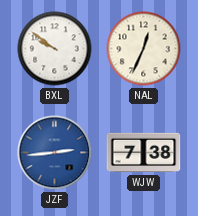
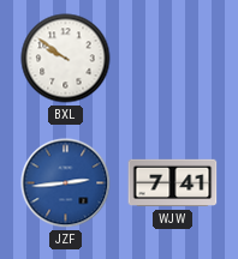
NAL: 12:34 -> none
WJW: 7:38 -> 7:41
